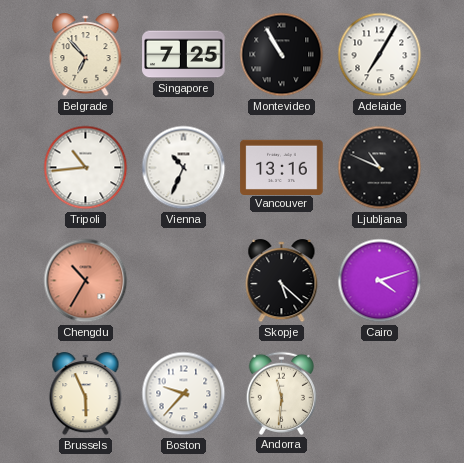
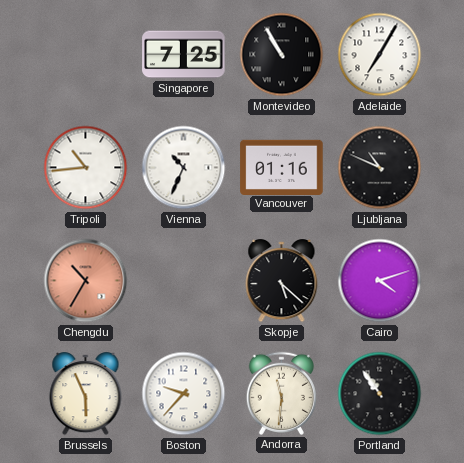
Belgrade: 6:53 -> none
Vancouver: 13:16 -> 01:16
Portland: none -> 10:54
